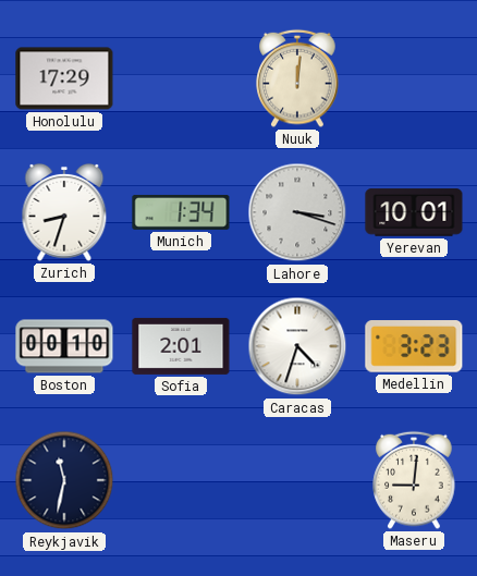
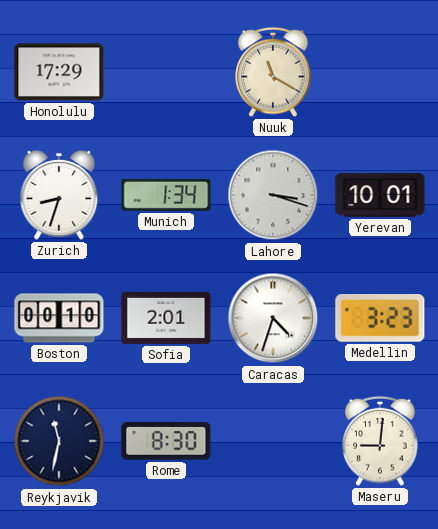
Nuuk: 12:01 -> 11:20
Rome: none -> 8:30
